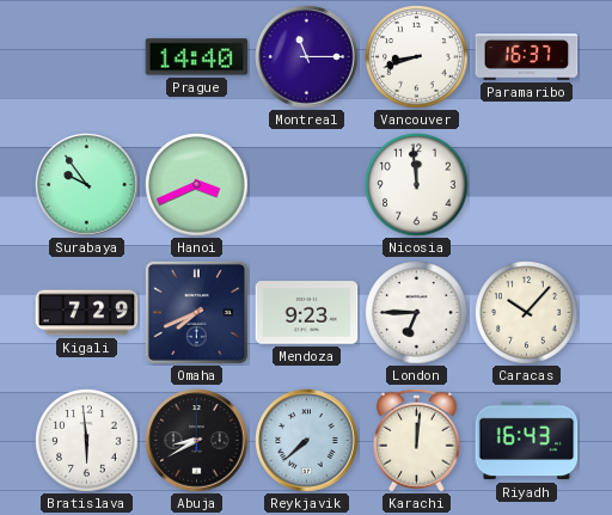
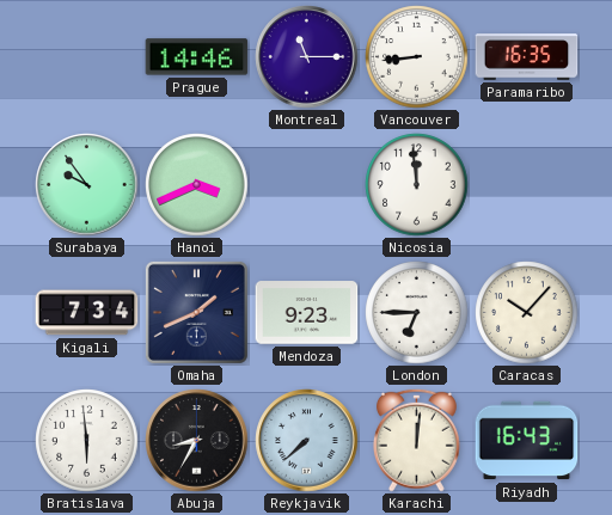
Prague: 14:40 -> 14:46
Vancouver: 8:42 -> 8:44
Paramaribo: 16:37 -> 16:35
Kigali: 7:29 -> 7:34
Omaha: 7:41 -> 1:41
Abuja: 8:40 -> 8:35
